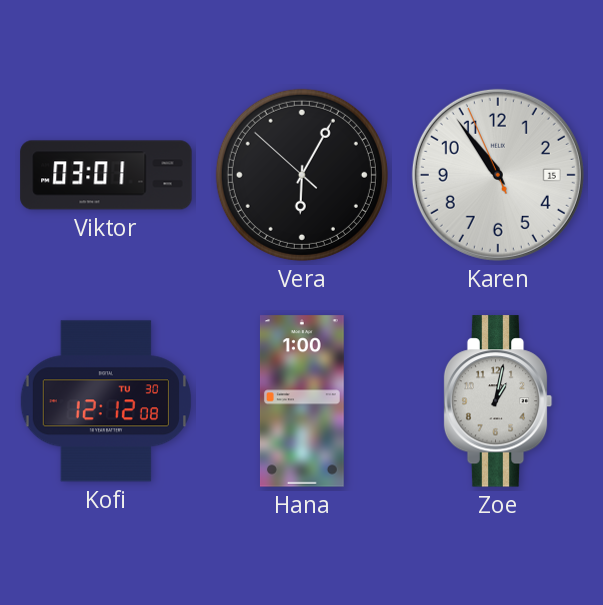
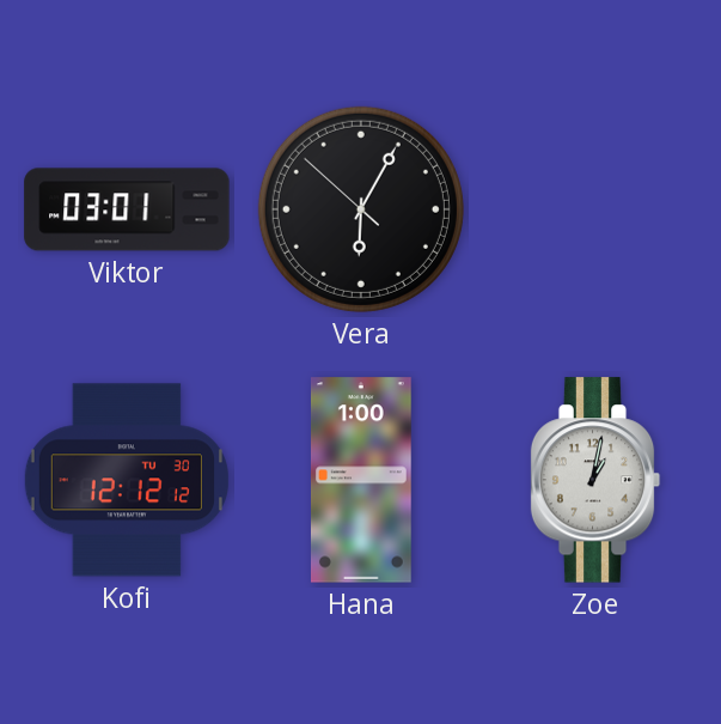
Karen: 10:53 -> none
Kofi: 12:12:08 -> 12:12:12
